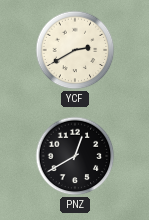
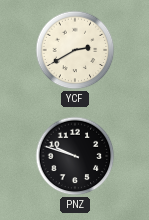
PNZ: 12:40 -> 9:48
